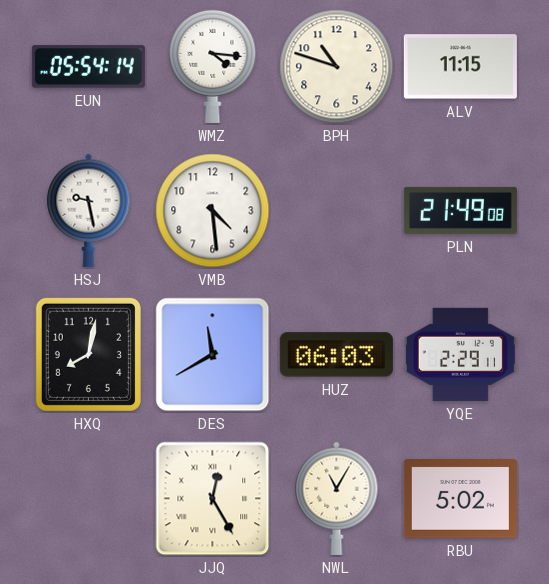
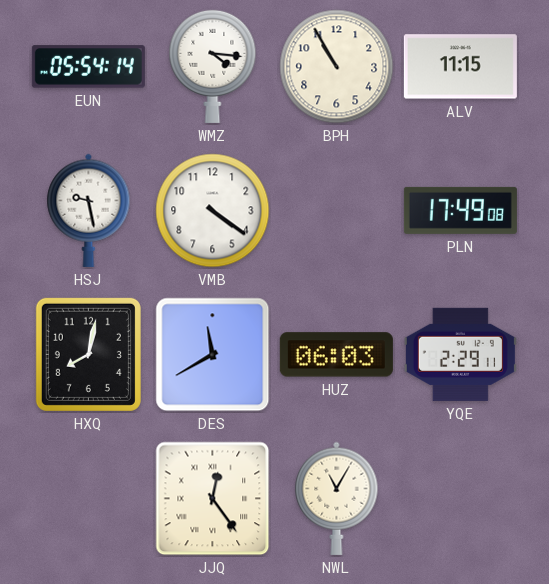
BPH: 10:48 -> 10:55
VMB: 4:29 -> 4:21
PLN: 21:49 -> 17:49
JJQ: 12:25 -> 12:24
RBU: 5:02 -> none
